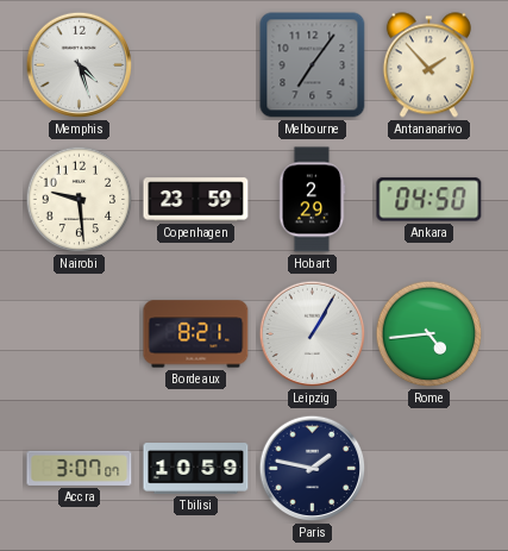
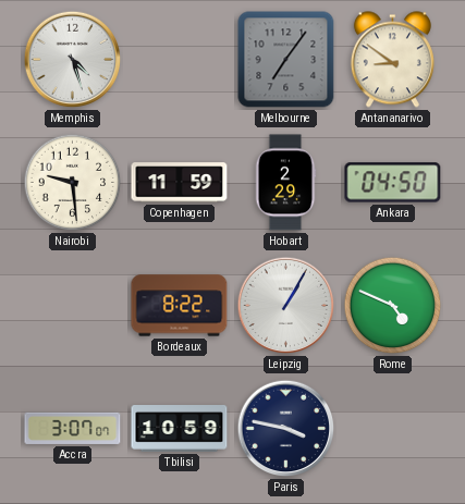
Antananarivo: 1:53 -> 8:51
Copenhagen: 23:59 -> 11:59
Bordeaux: 8:21 -> 8:22
Rome: 4:44 -> 4:49
Paris: 1:47 -> 3:47
